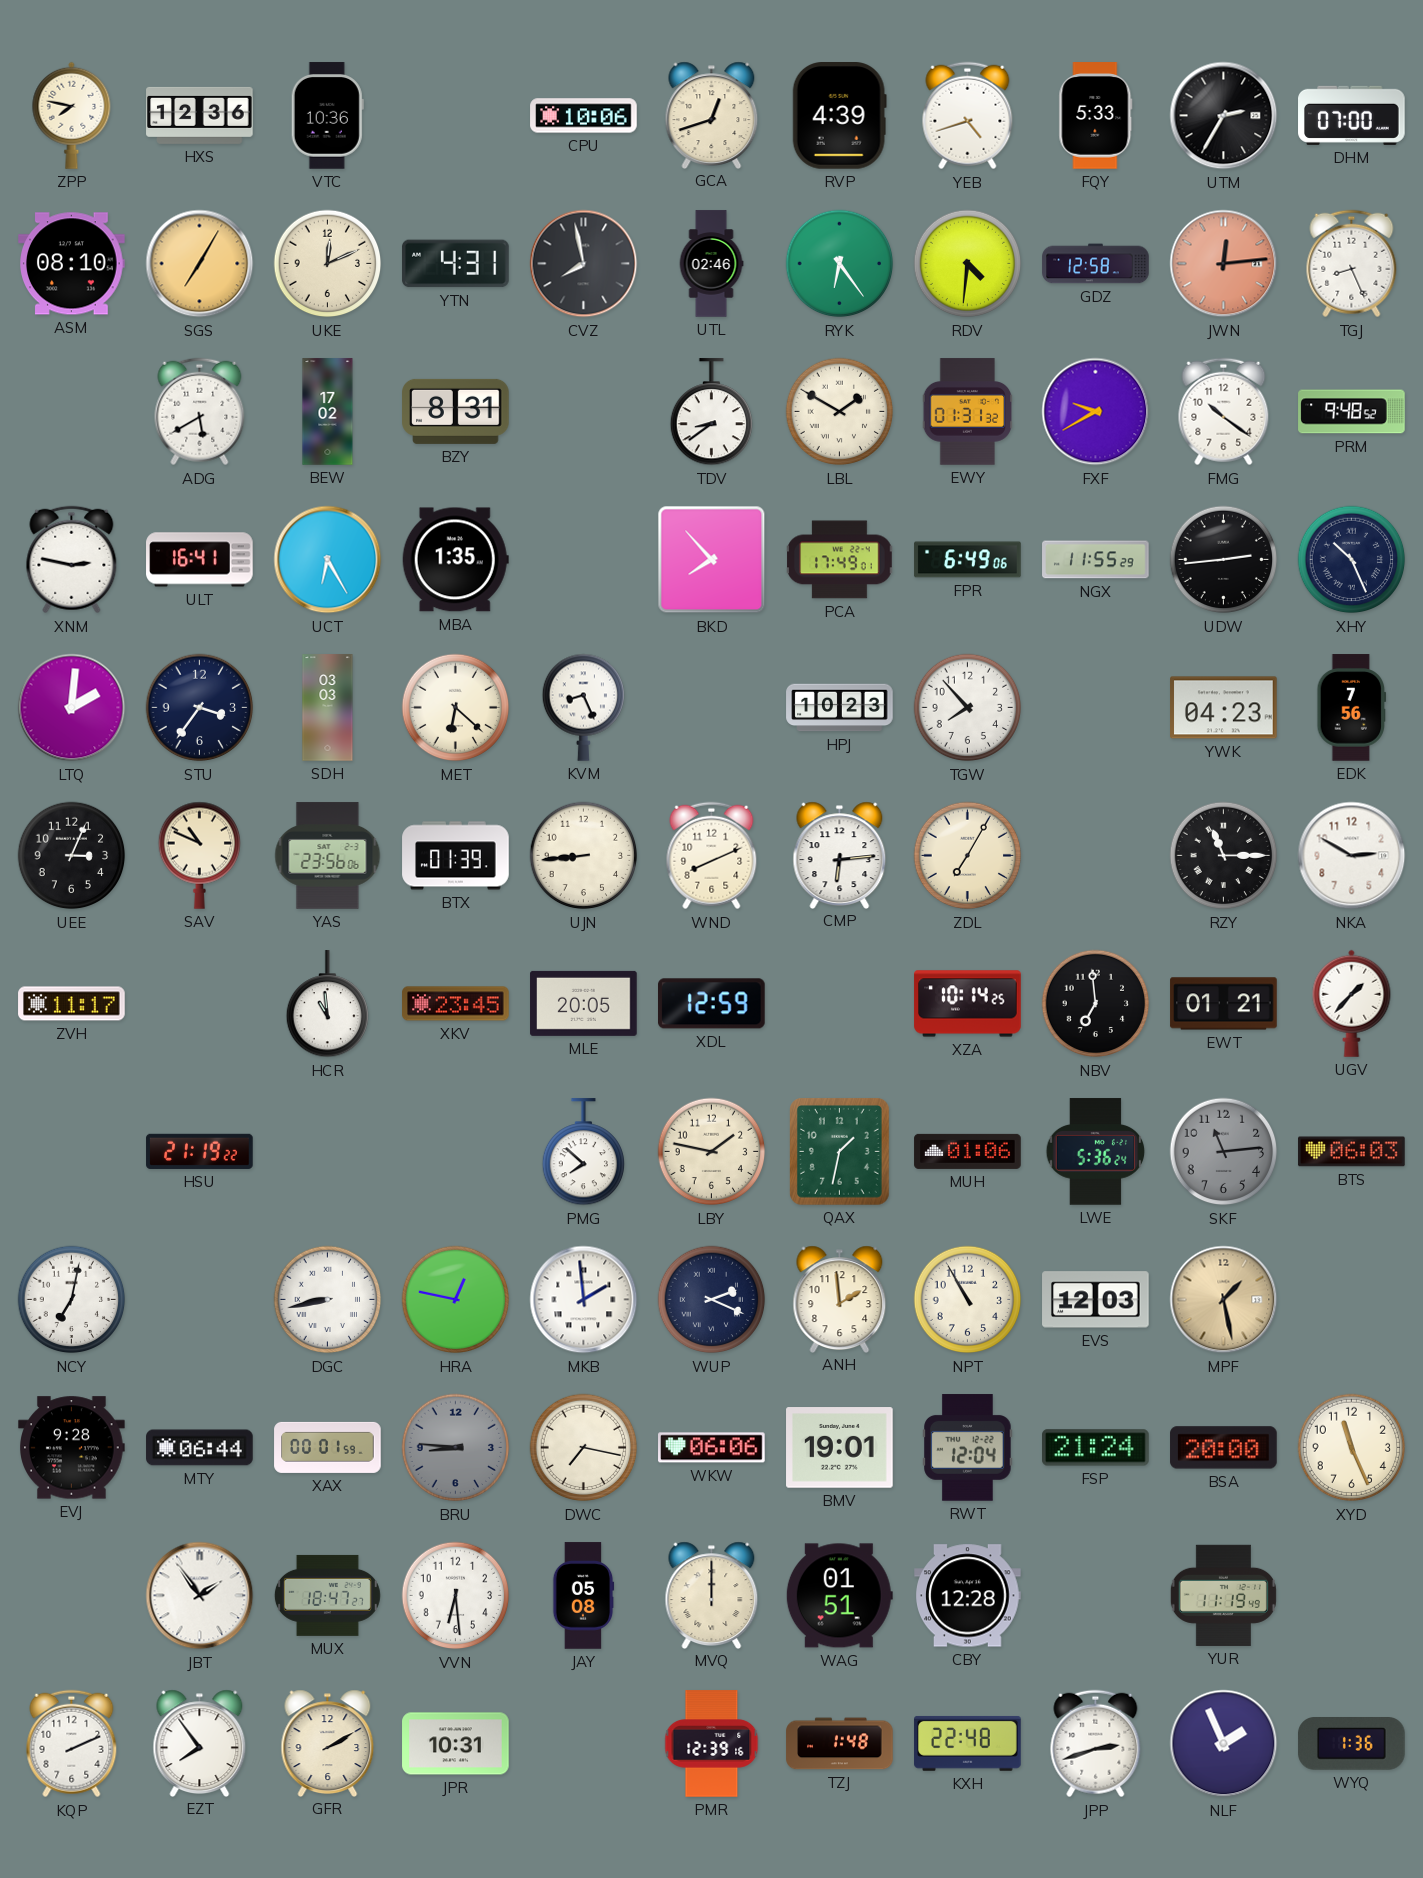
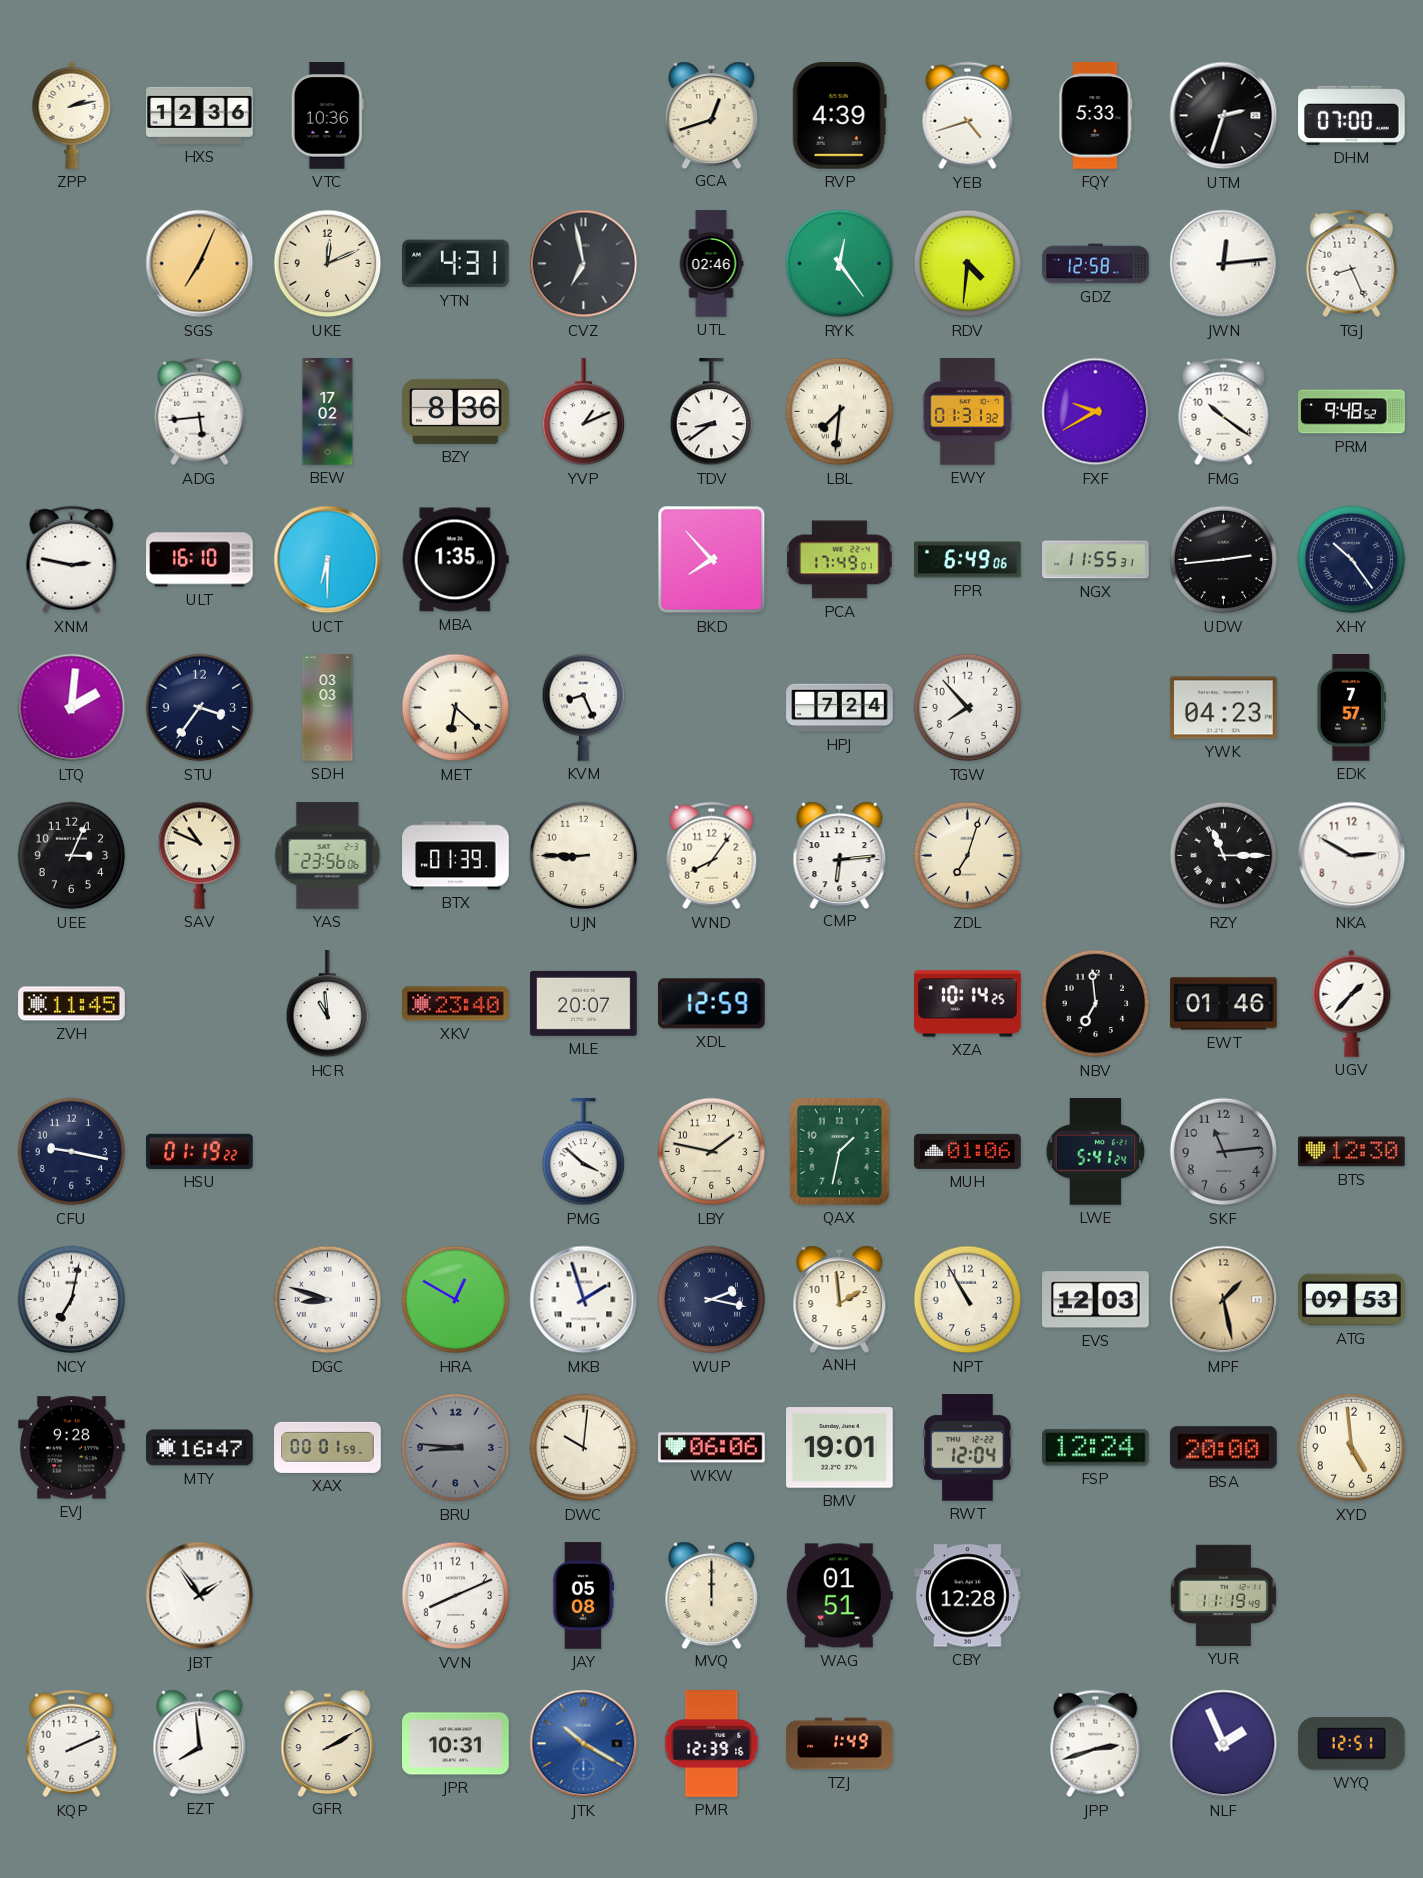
ZPP: 7:47 -> 2:13
CPU: 10:06 -> none
UTM: 2:35 -> 2:33
ASM: 08:10 -> none
SGS: 7:05 -> 7:04
CVZ: 7:58 -> 6:58
RYK: 6:24 -> 12:24
JWN dial: salmon -> white
ADG: 5:40 -> 5:44
BZY: 8:31 -> 8:36
YVP: none -> 1:11
LBL: 1:50 -> 7:31
ULT: 16:41 -> 16:10
UCT: 6:25 -> 6:30
NGX: 11:55:29 -> 11:55:31
XHY: 10:26 -> 10:24
HPJ: 10:23 -> 7:24
EDK: 7:56 -> 7:57
UJN: 8:44 -> 8:45
WND: 8:11 -> 8:06
ZDL: 7:05 -> 7:03
ZVH: 11:17 -> 11:45
XKV: 23:45 -> 23:40
MLE: 20:05 -> 20:07
EWT: 01:21 -> 01:46
CFU: none -> 9:17
HSU: 21:19 -> 01:19
PMG: 7:52 -> 3:52
LWE: 5:36 -> 5:41
BTS: 06:03 -> 12:30
DGC: 8:43 -> 8:48
HRA: 12:47 -> 12:50
MKB: 1:59 -> 1:57
WUP: 2:19 -> 2:17
ATG: none -> 09:53
MTY: 06:44 -> 16:47
DWC: 7:17 -> 10:01
FSP: 21:24 -> 12:24
XYD: 11:26 -> 4:59
MUX: 18:47 -> none
VVN: 6:29 -> 8:11
EZT: 7:54 -> 7:59
JTK: none -> 10:20
TZJ: 1:48 -> 1:49
KXH: 22:48 -> none
WYQ: 1:36 -> 12:51
